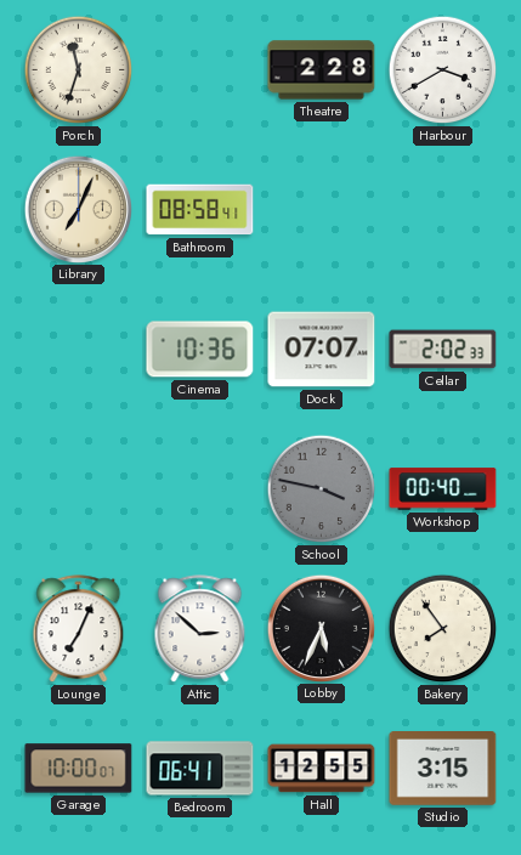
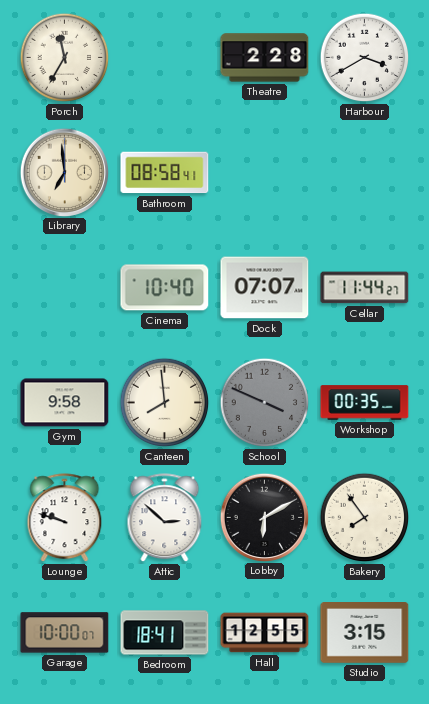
Porch: 11:33 -> 11:35
Library: 7:04 -> 6:59
Cinema: 10:36 -> 10:40
Cellar: 2:02 -> 11:44
Gym: none -> 9:58
Canteen: none -> 7:59
School: 3:47 -> 3:49
Workshop: 00:40 -> 00:35
Lounge: 7:04 -> 9:48
Lobby: 5:34 -> 6:10
Bedroom: 06:41 -> 18:41
